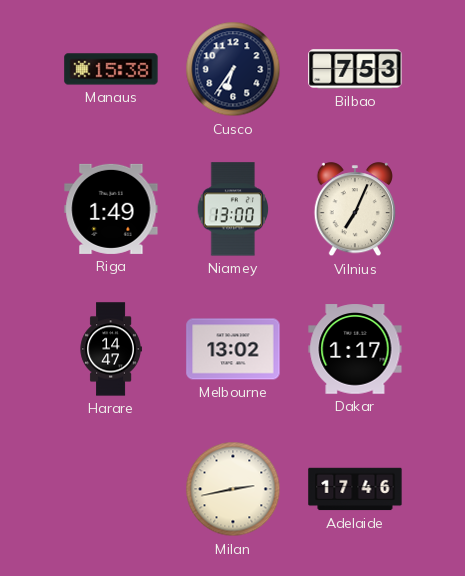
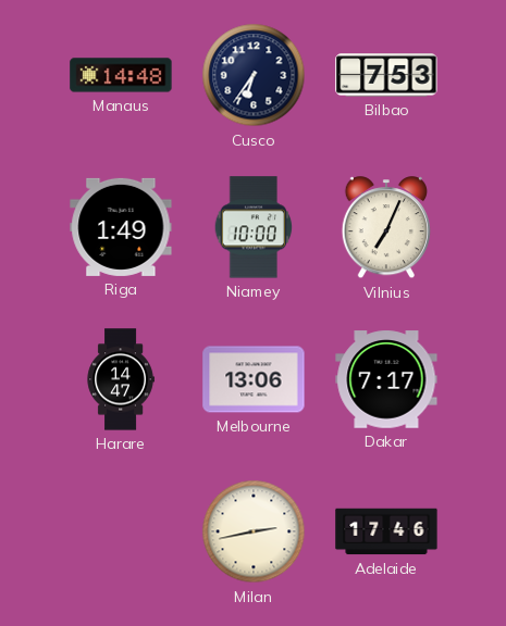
Manaus: 15:38 -> 14:48
Niamey: 13:00 -> 10:00
Melbourne: 13:02 -> 13:06
Dakar: 1:17 -> 7:17
